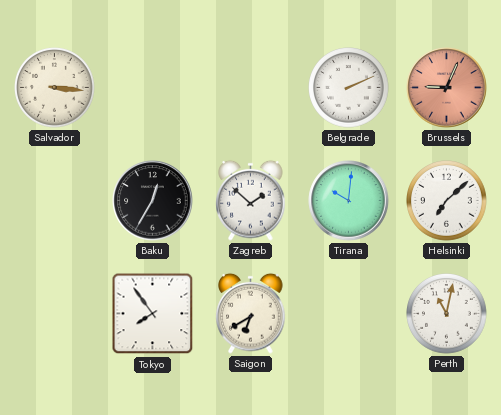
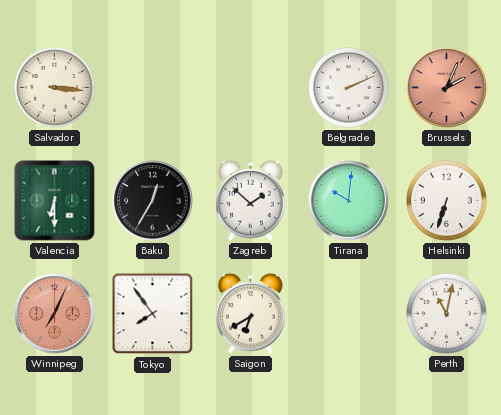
Brussels: 9:04 -> 2:04
Valencia: none -> 6:30
Helsinki: 7:08 -> 6:33
Winnipeg: none -> 7:04
